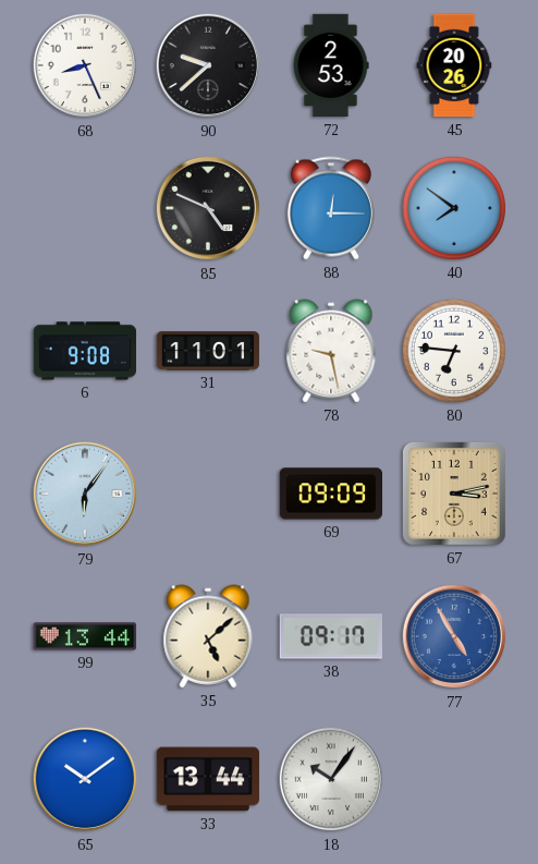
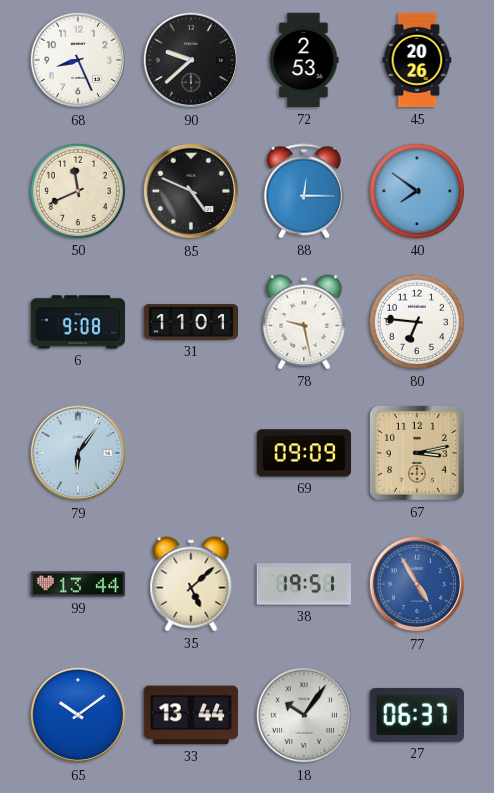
50: none -> 11:41
38: 09:17 -> 19:51
27: none -> 06:37
